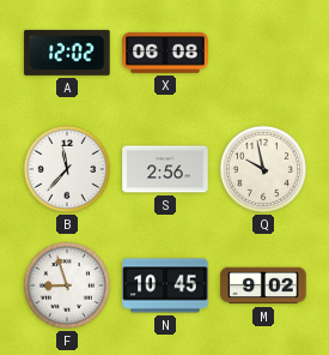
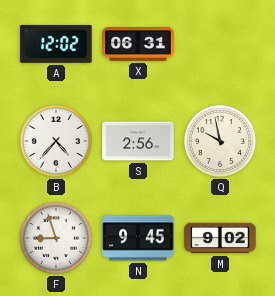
X: 06:08 -> 06:31
B: 11:37 -> 4:37
N: 10:45 -> 9:45
